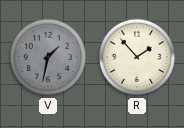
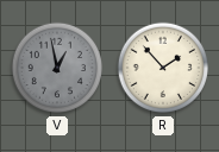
V: 1:32 -> 12:58
